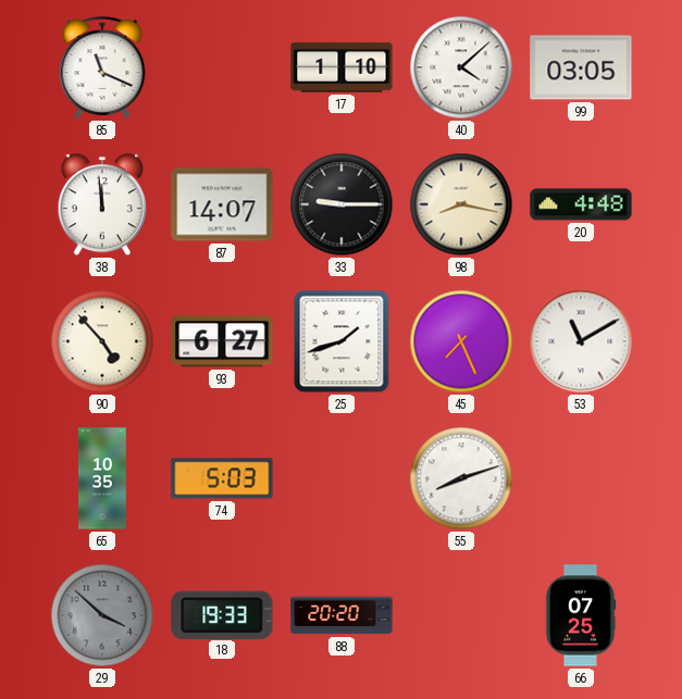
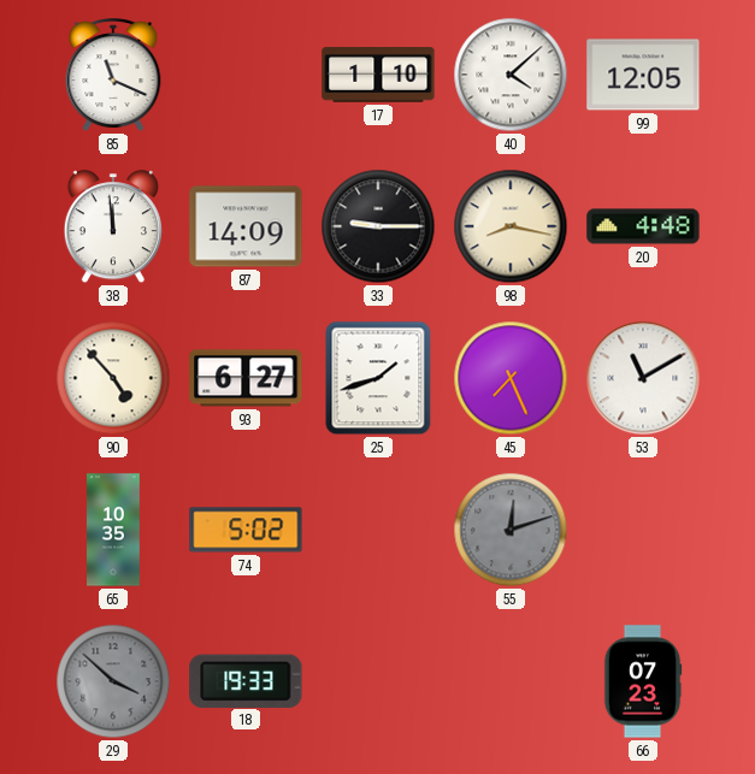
99: 03:05 -> 12:05
87: 14:07 -> 14:09
74: 5:03 -> 5:02
55: 8:12 -> 12:12
55 dial: white -> grey
88: 20:20 -> none
66: 07:25 -> 07:23
